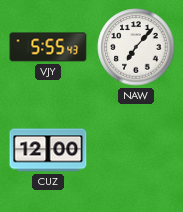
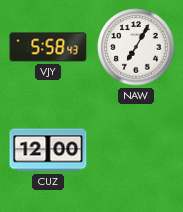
VJY: 5:55 -> 5:58
NAW: 7:07 -> 7:05
